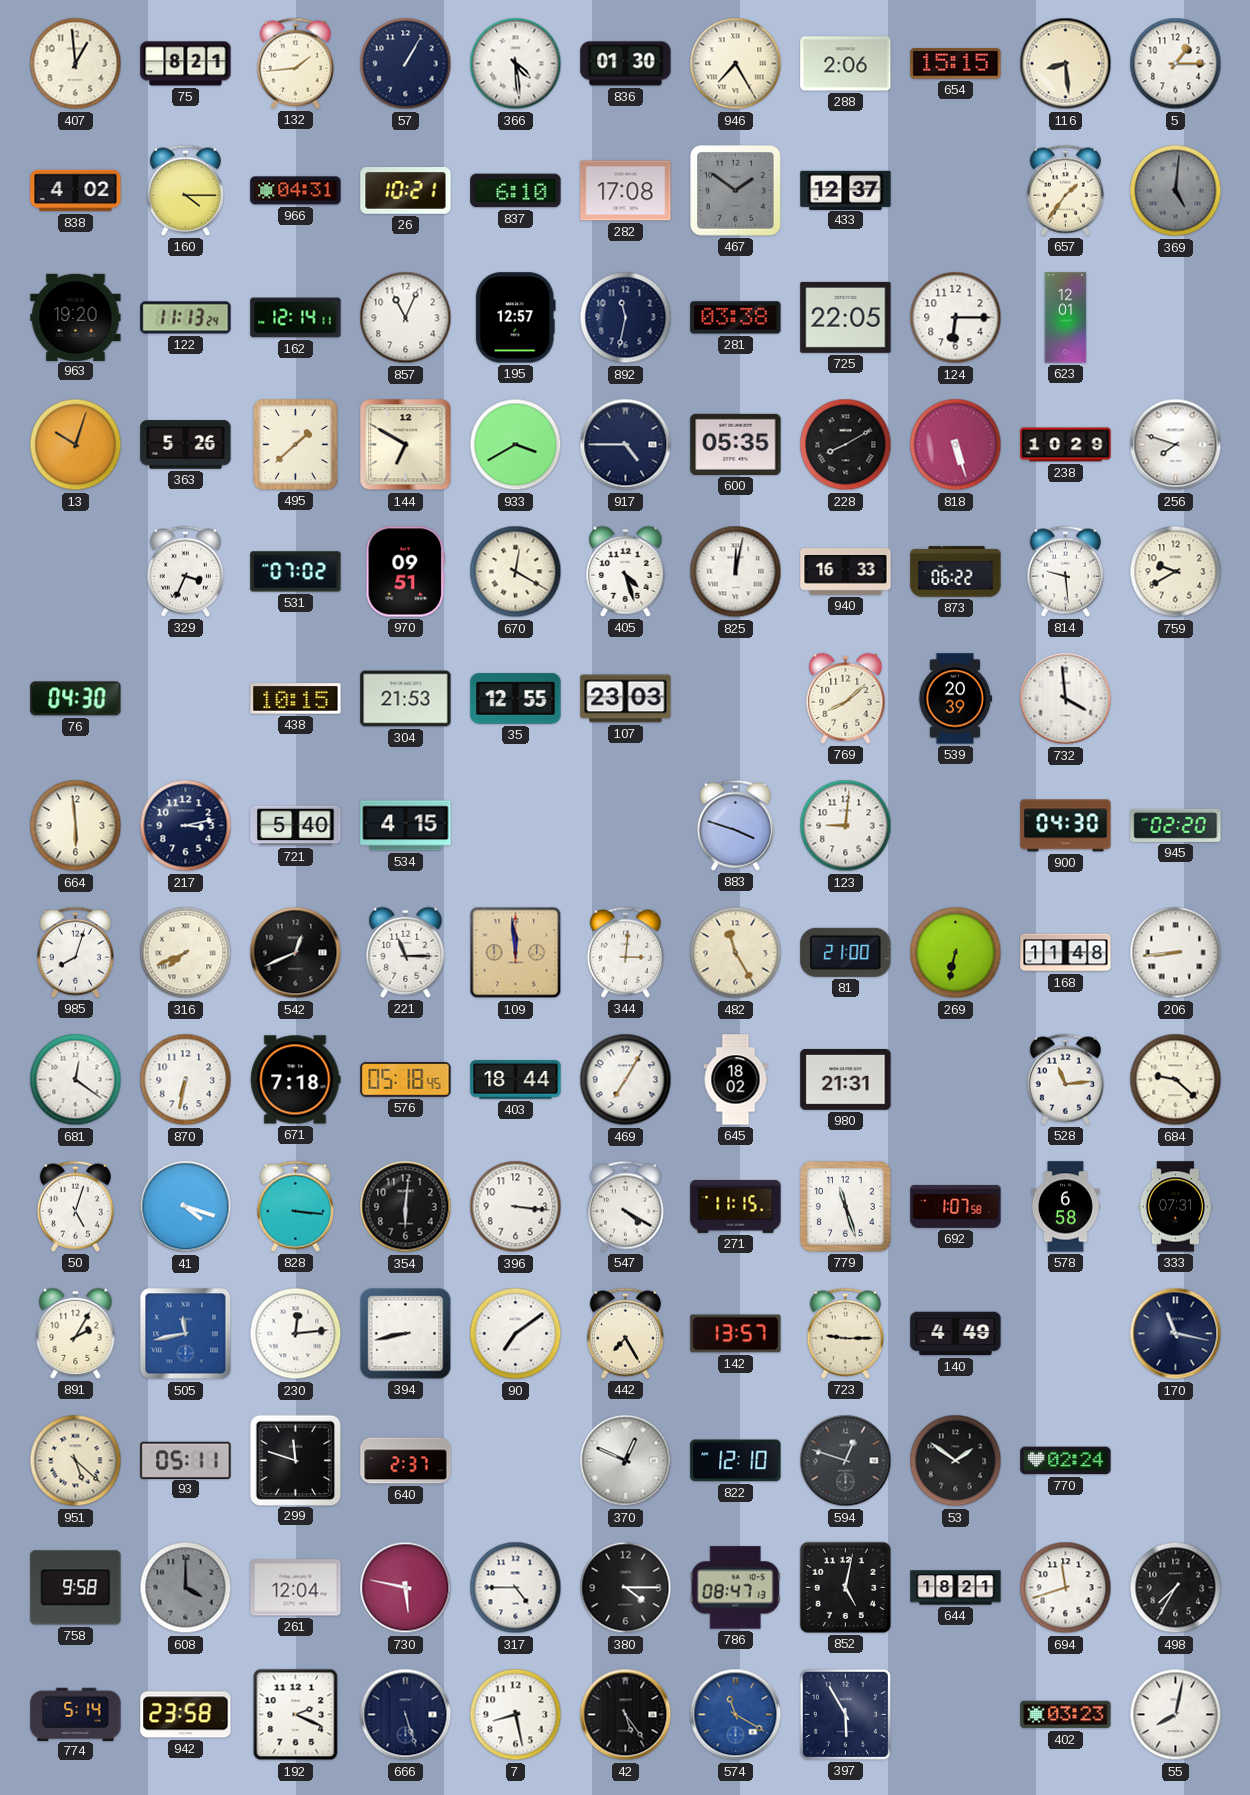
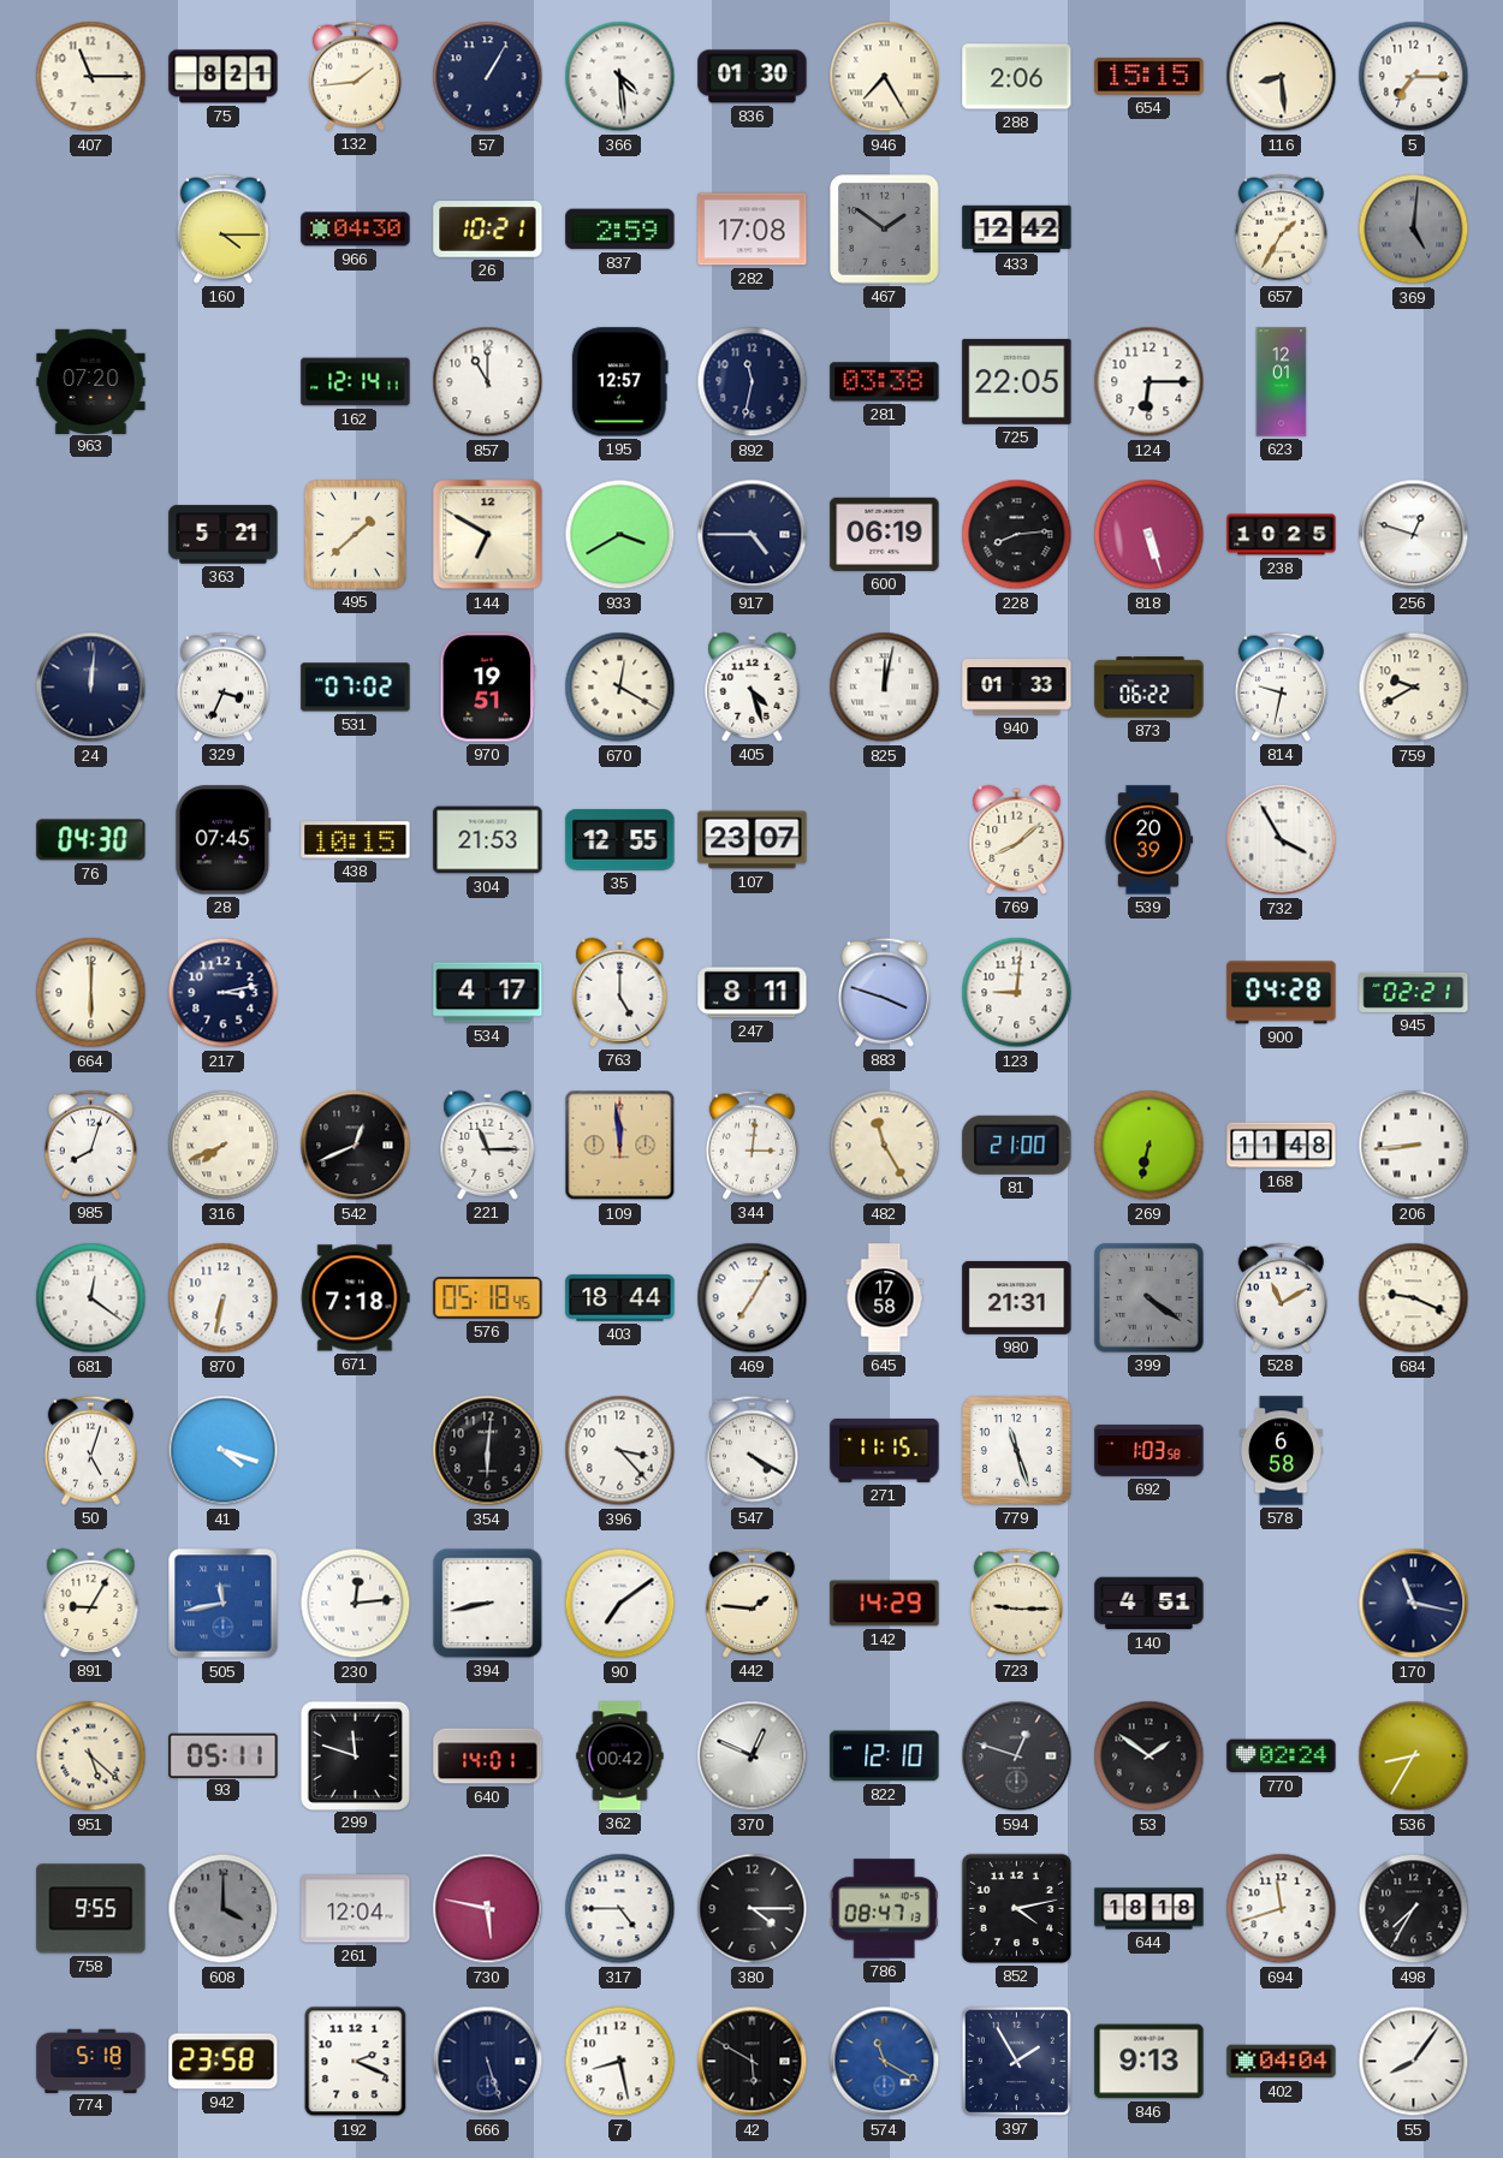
407: 12:59 -> 11:15
5: 1:15 -> 7:15
838: 4:02 -> none
966: 04:31 -> 04:30
837: 6:10 -> 2:59
433: 12:37 -> 12:42
657: 1:36 -> 1:35
963: 19:20 -> 07:20
122: 11:13 -> none
857: 11:04 -> 11:00
13: 10:03 -> none
363: 5:26 -> 5:21
600: 05:35 -> 06:19
228: 8:10 -> 8:14
238: 10:29 -> 10:25
256: 7:48 -> 12:48
24: none -> 12:01
970: 09:51 -> 19:51
940: 16:33 -> 01:33
814: 9:29 -> 9:32
28: none -> 07:45
107: 23:03 -> 23:07
732: 3:59 -> 3:55
664: 5:59 -> 6:00
721: 5:40 -> none
534: 4:15 -> 4:17
763: none -> 5:00
247: none -> 8:11
900: 04:30 -> 04:28
945: 02:20 -> 02:21
645: 18:02 -> 17:58
399: none -> 4:21
528: 11:14 -> 11:10
684: 9:22 -> 9:19
828: 3:16 -> none
396: 3:16 -> 3:23
692: 1:07 -> 1:03
333: 07:31 -> none
891: 2:05 -> 9:05
442: 7:25 -> 1:46
142: 13:57 -> 14:29
140: 4:49 -> 4:51
640: 2:37 -> 14:01
362: none -> 00:42
536: none -> 8:35
758: 9:58 -> 9:55
852: 5:02 -> 4:13
644: 18:21 -> 18:18
774: 5:14 -> 5:18
42: 5:24 -> 5:50
397: 5:55 -> 1:55
846: none -> 9:13
402: 03:23 -> 04:04
55: 8:02 -> 8:06
